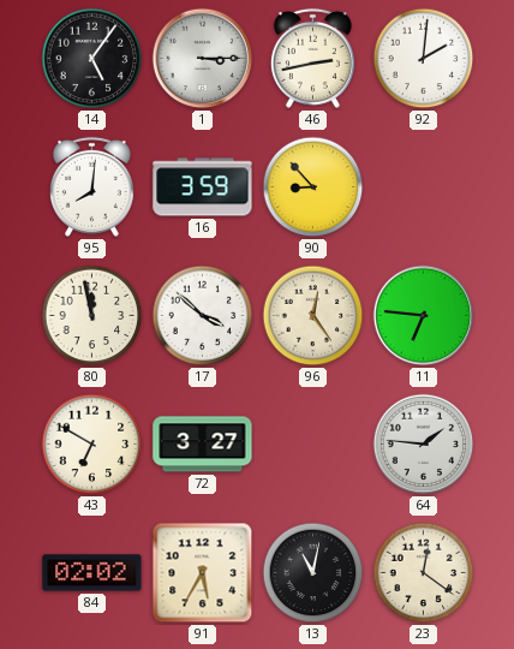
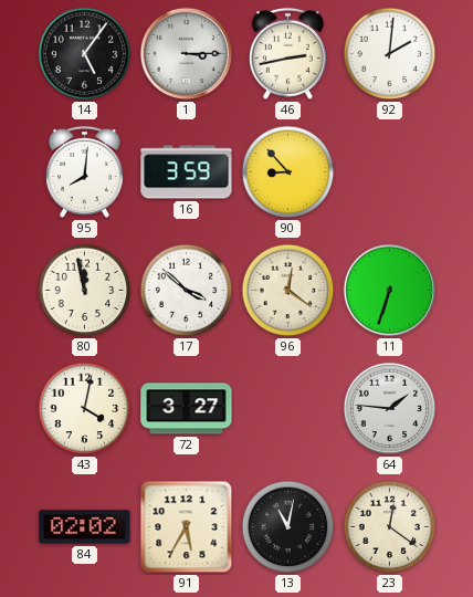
96: 12:24 -> 12:21
11: 6:46 -> 6:33
43: 6:50 -> 4:02
